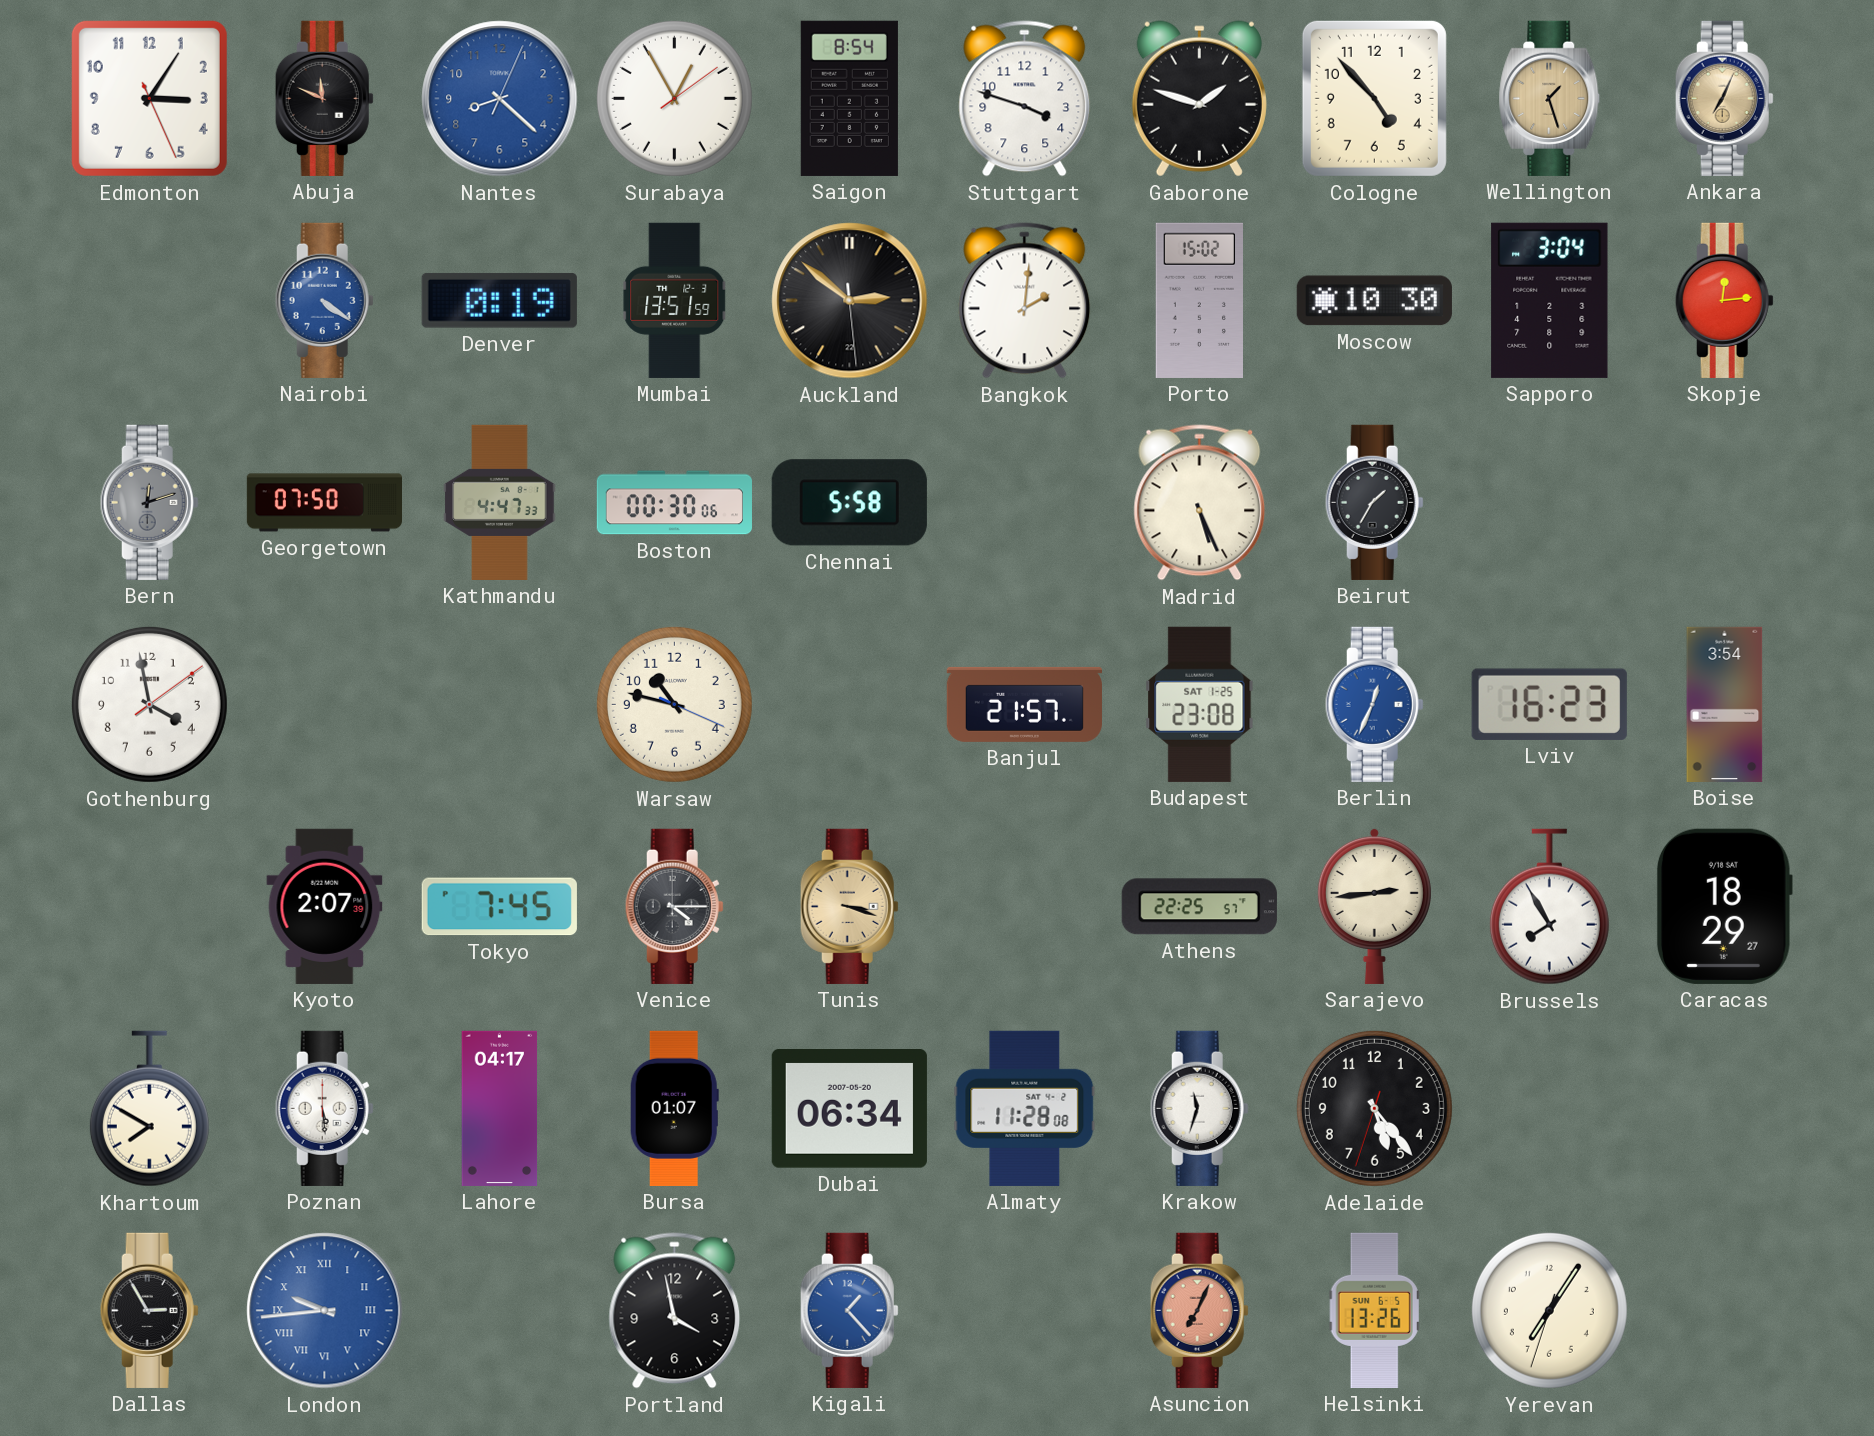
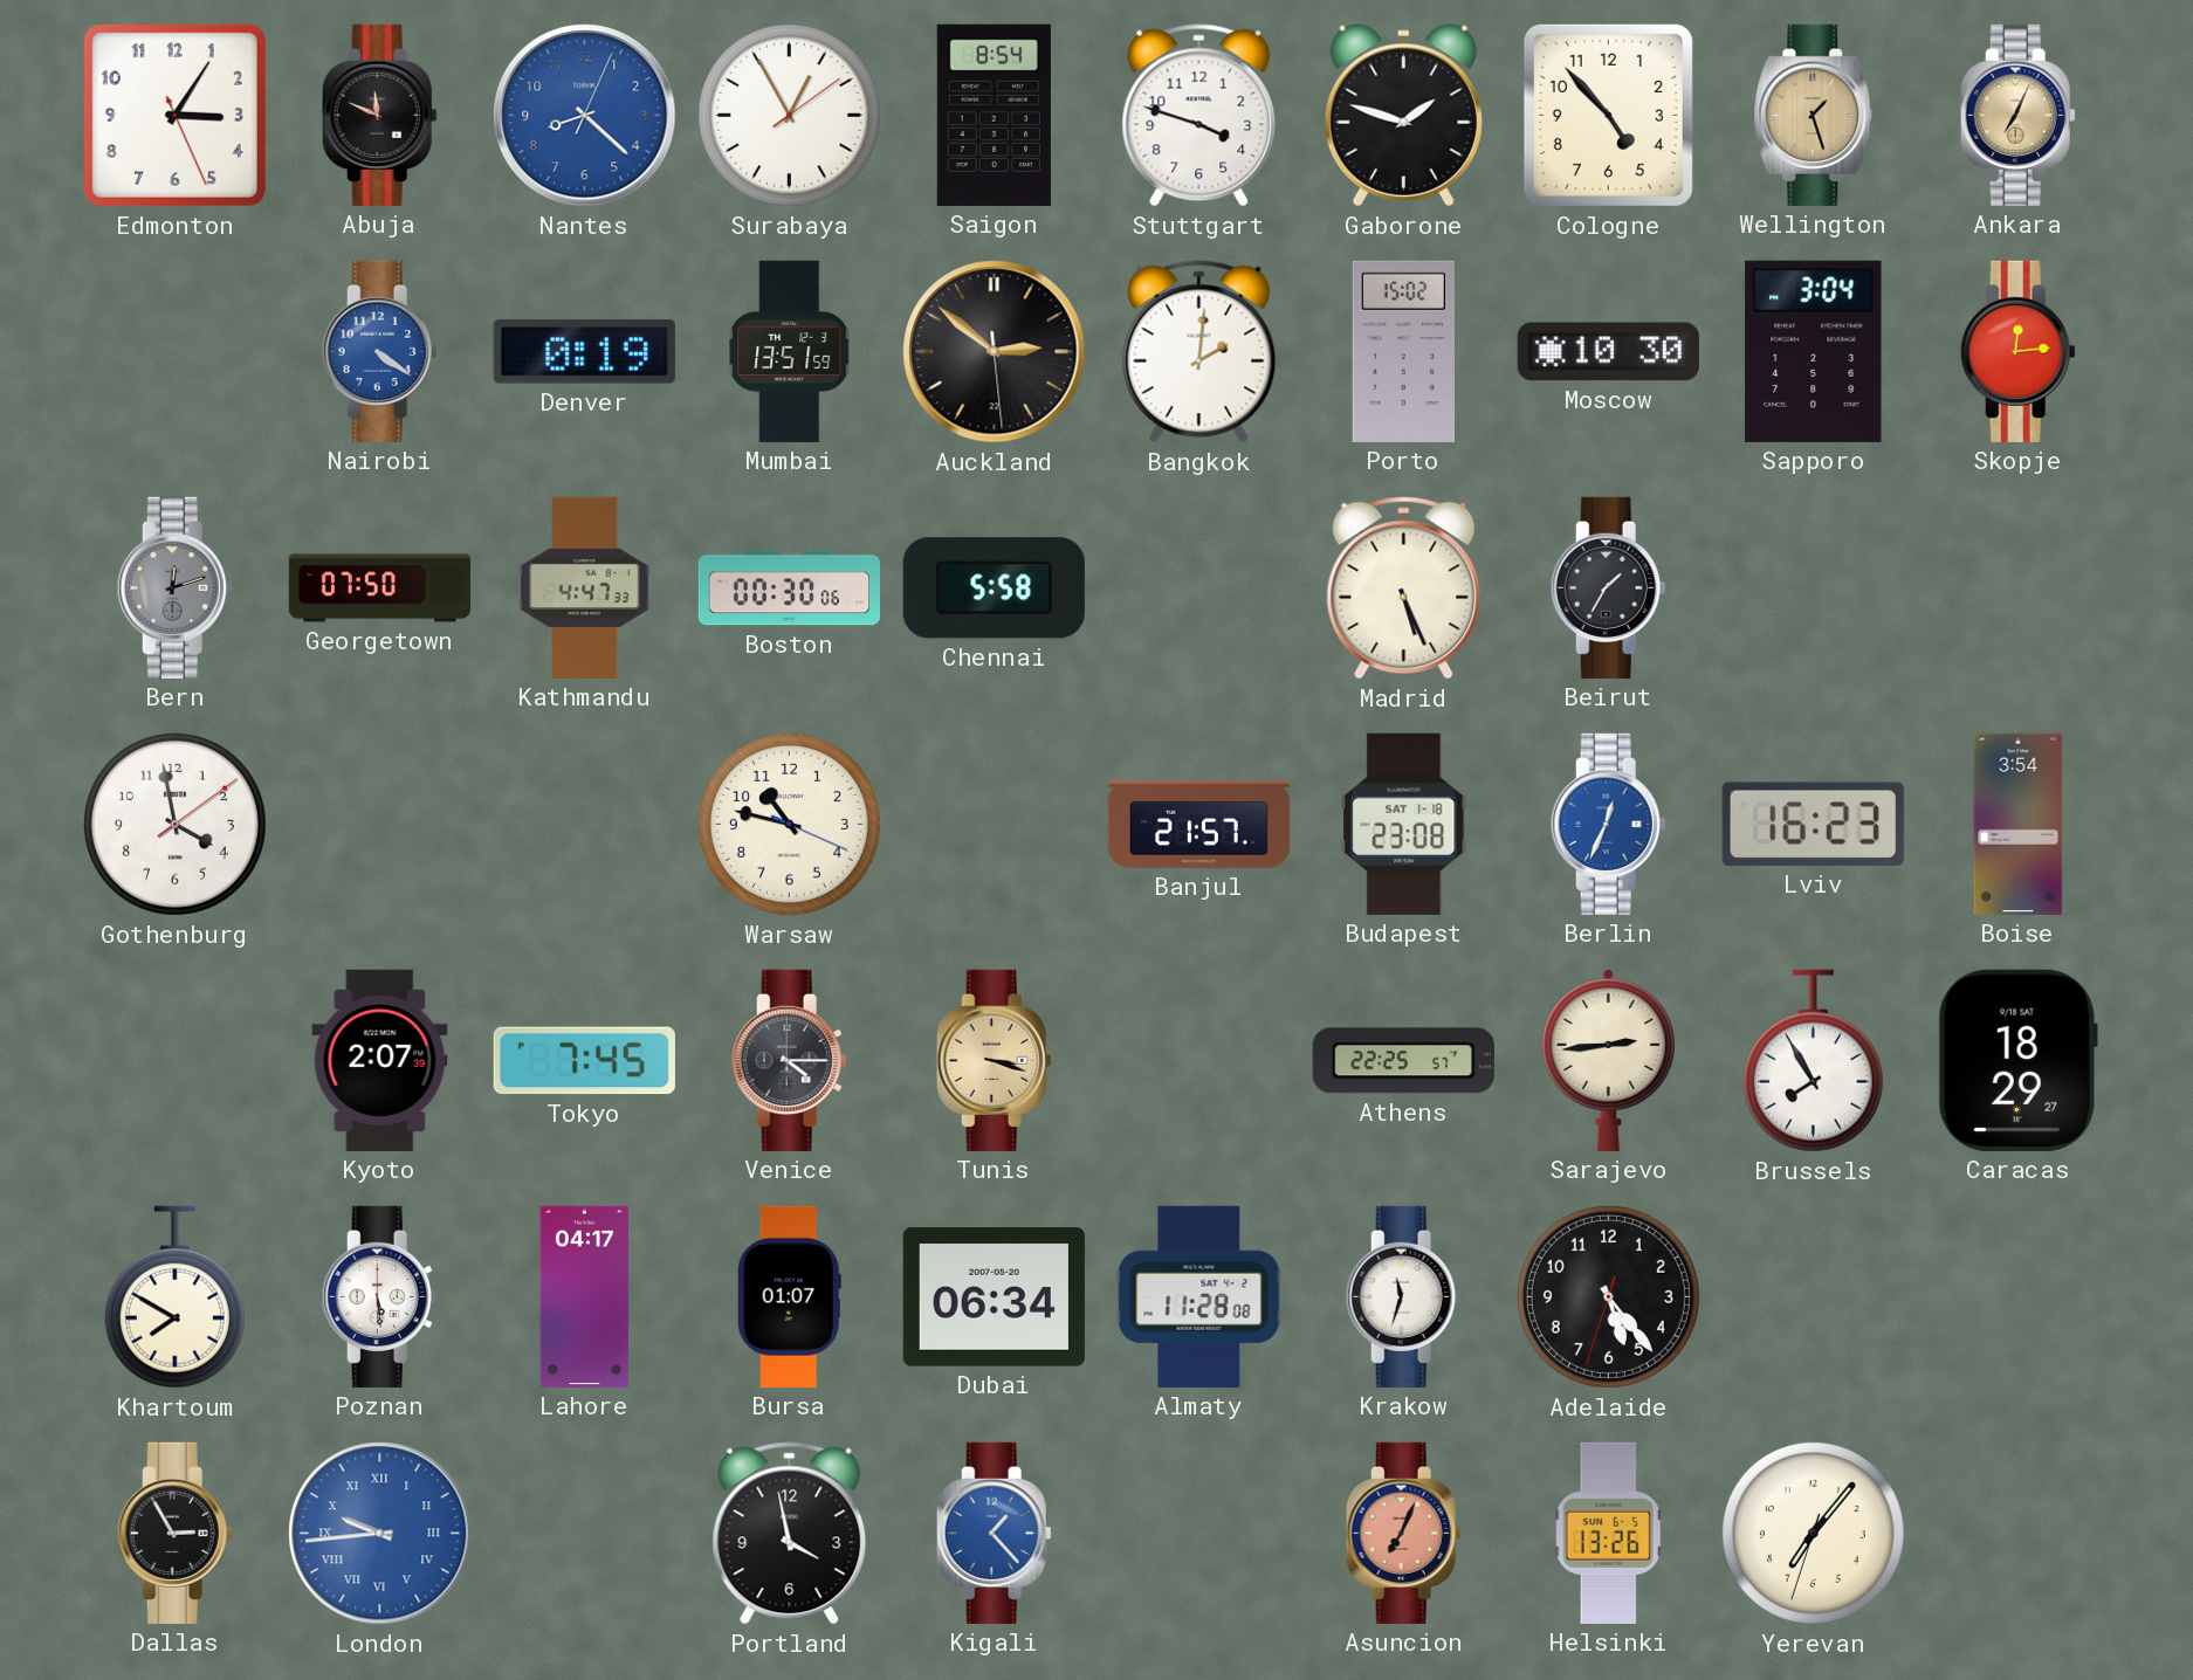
Budapest date: SAT 1-25 -> SAT 1-18
Yerevan: 7:05 -> 7:06
